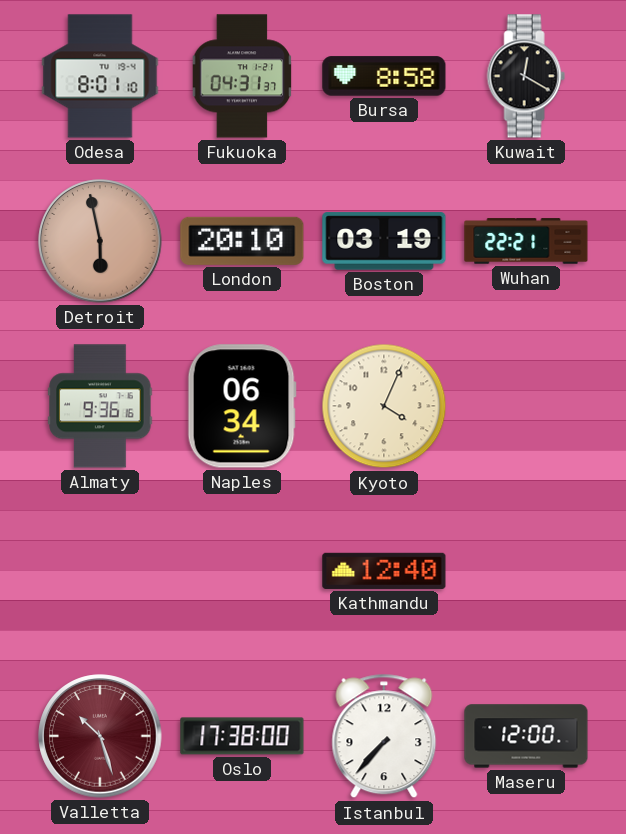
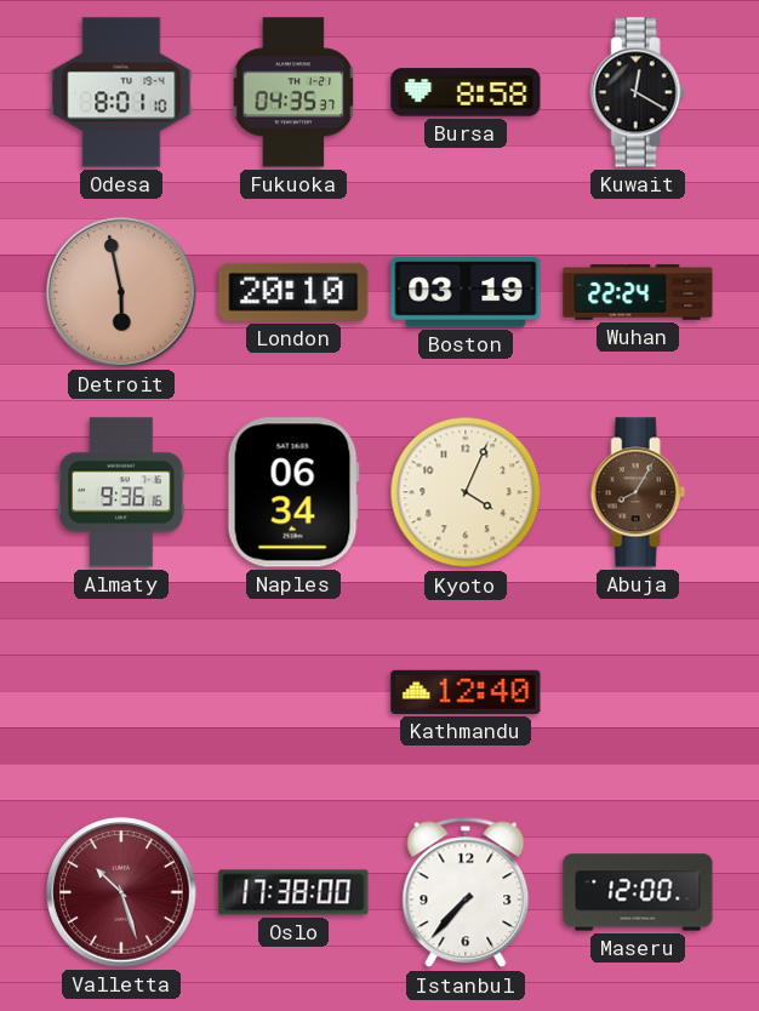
Fukuoka: 04:31 -> 04:35
Wuhan: 22:21 -> 22:24
Abuja: none -> 8:05
